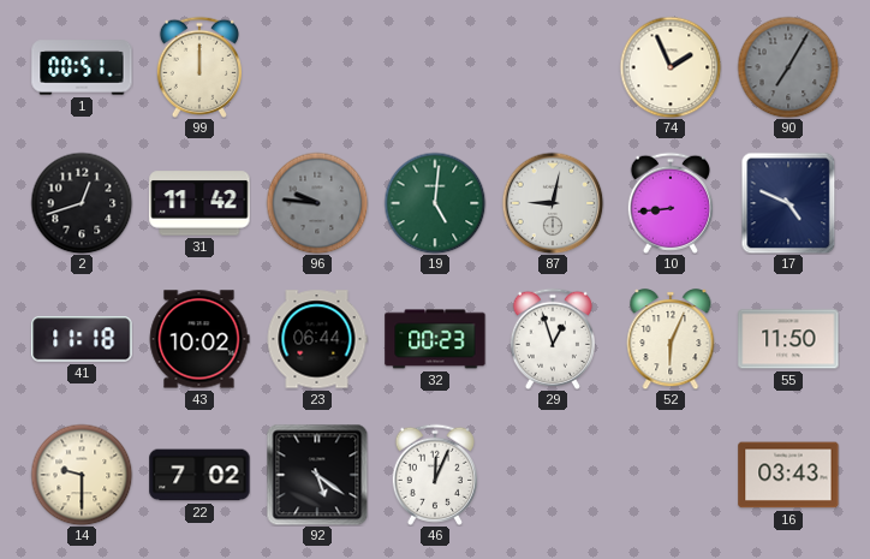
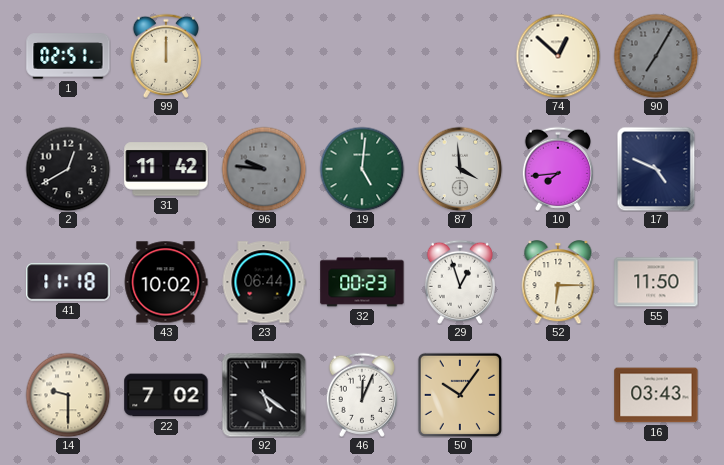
1: 00:51 -> 02:51
74: 1:56 -> 12:52
2: 12:42 -> 12:40
87: 9:02 -> 3:59
10: 8:44 -> 7:44
52: 6:04 -> 6:15
50: none -> 10:06
